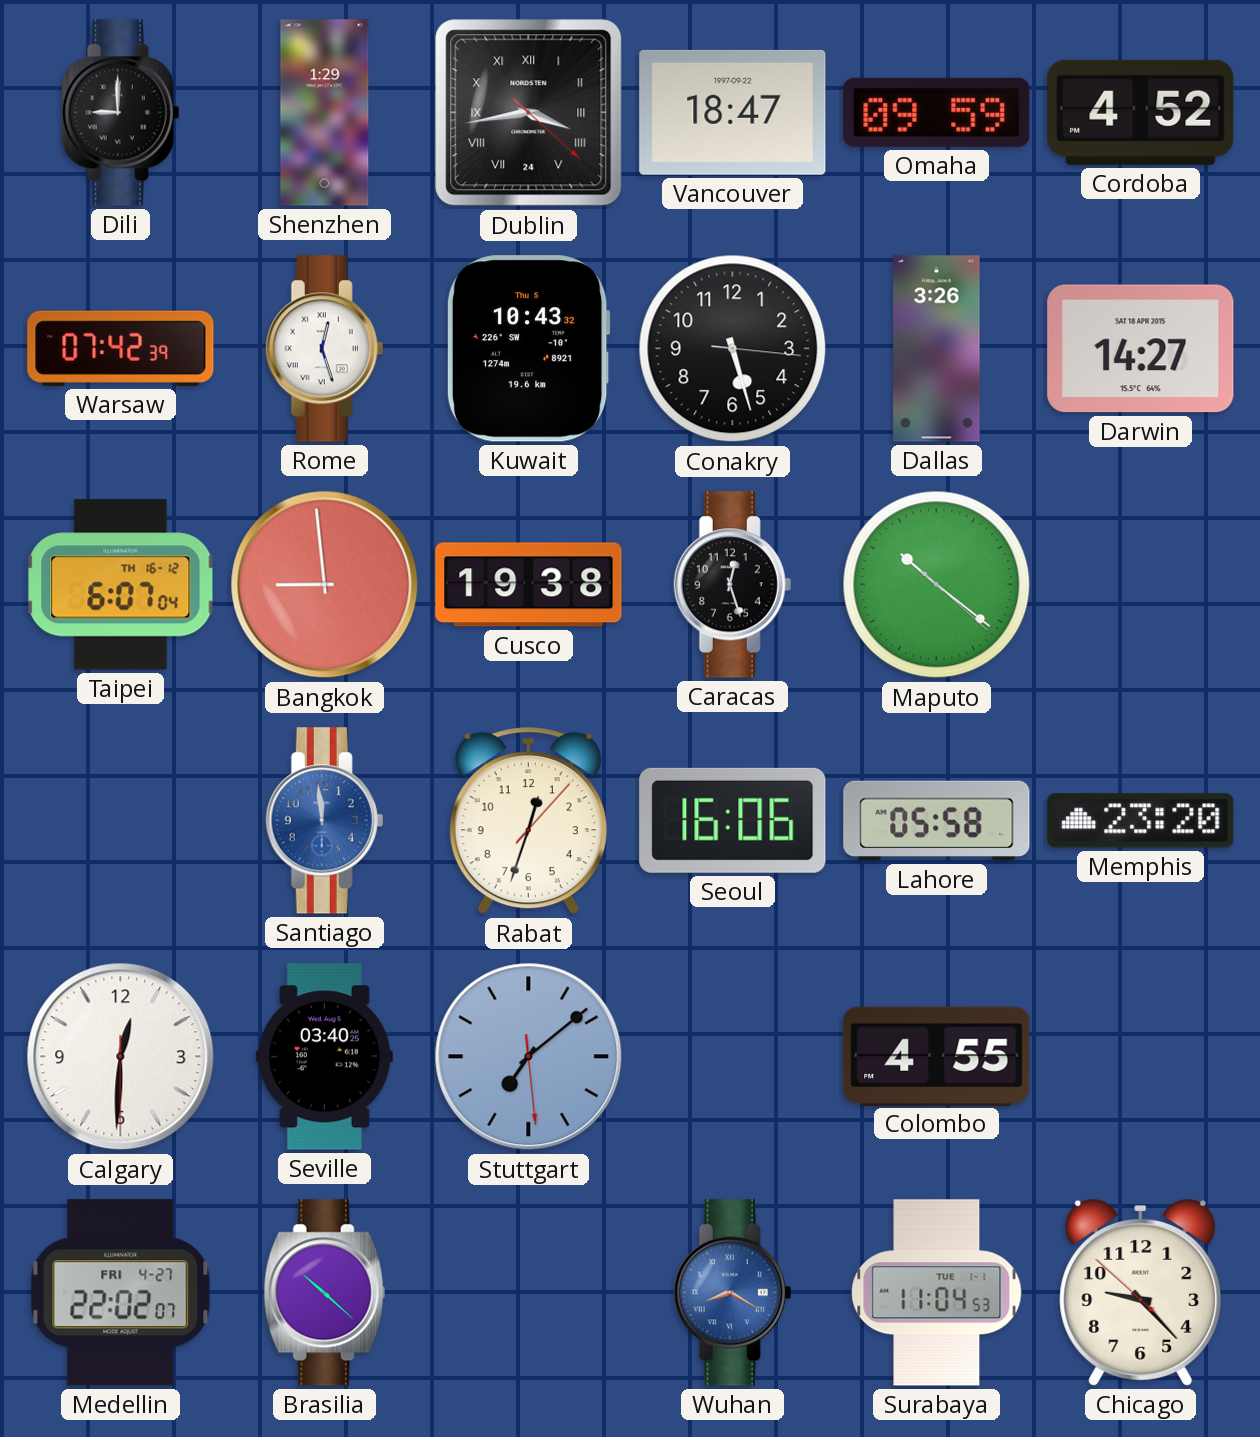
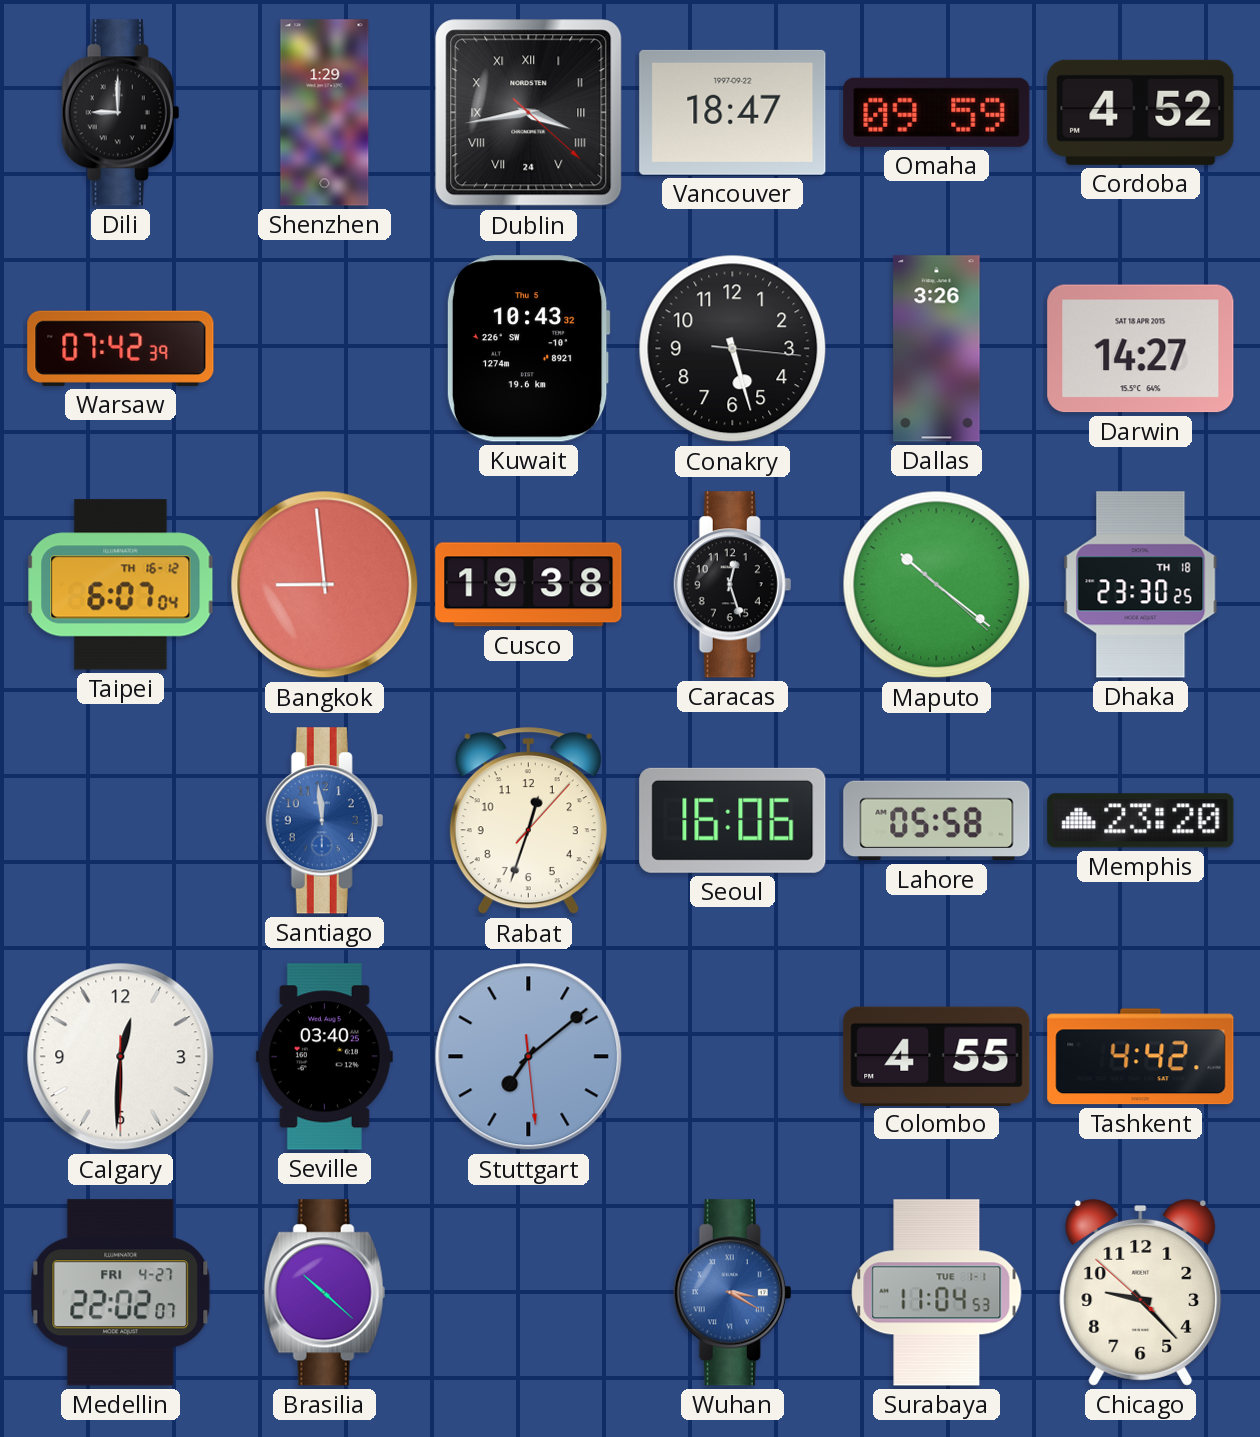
Rome: 12:27 -> none
Dhaka: none -> 23:30
Tashkent: none -> 4:42
Wuhan: 8:20 -> 3:20
